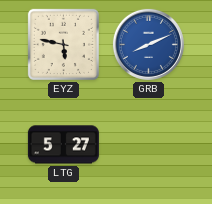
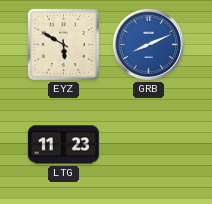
EYZ: 5:47 -> 5:50
LTG: 5:27 -> 11:23
